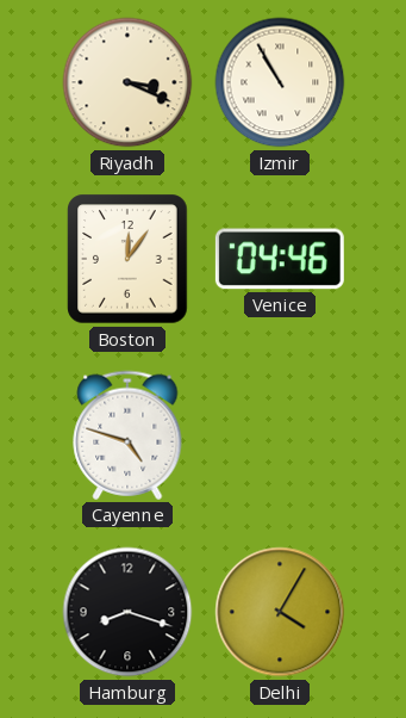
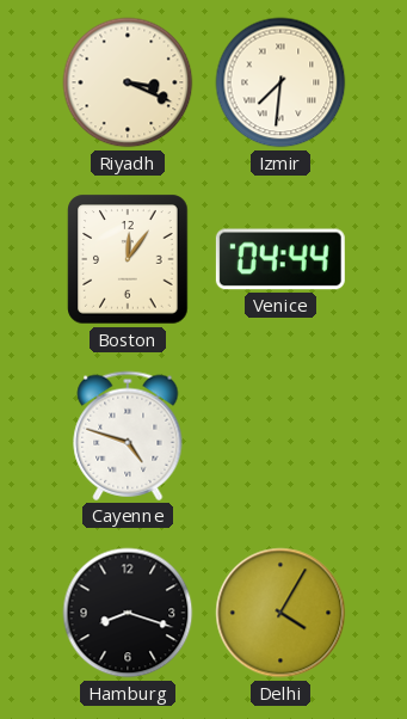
Izmir: 10:55 -> 7:31
Venice: 04:46 -> 04:44
